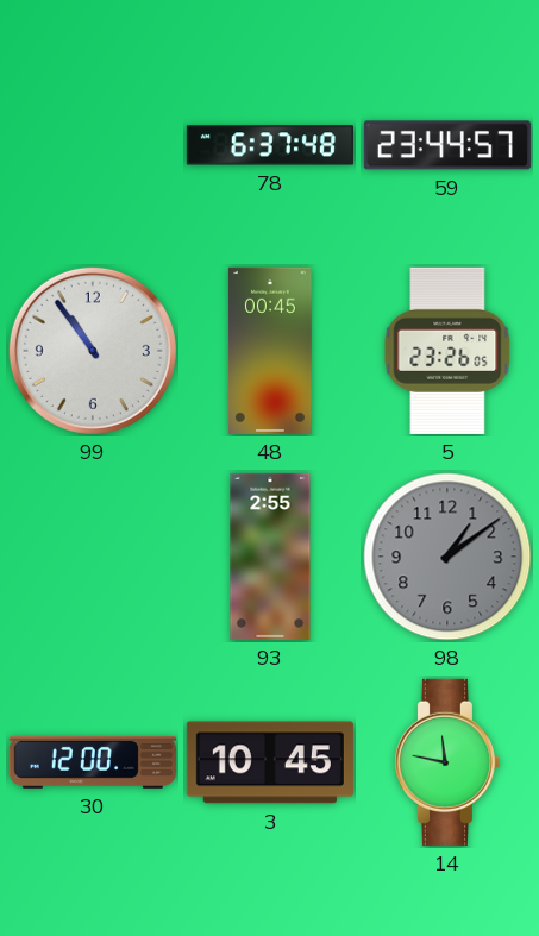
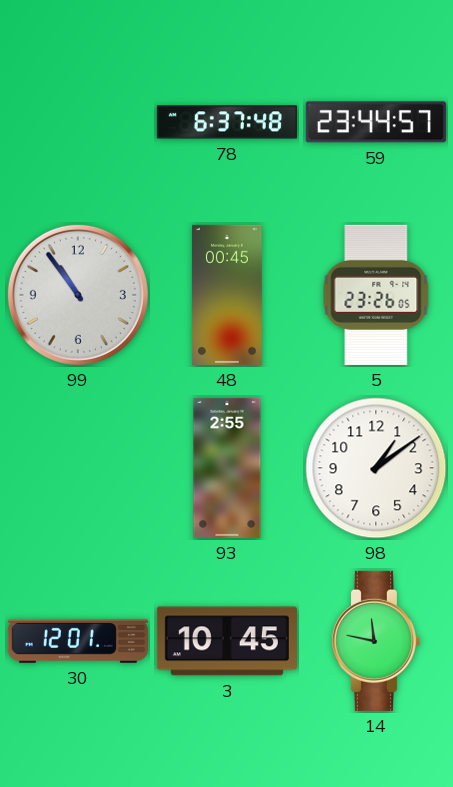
98 dial: grey -> white
30: 12:00 -> 12:01
